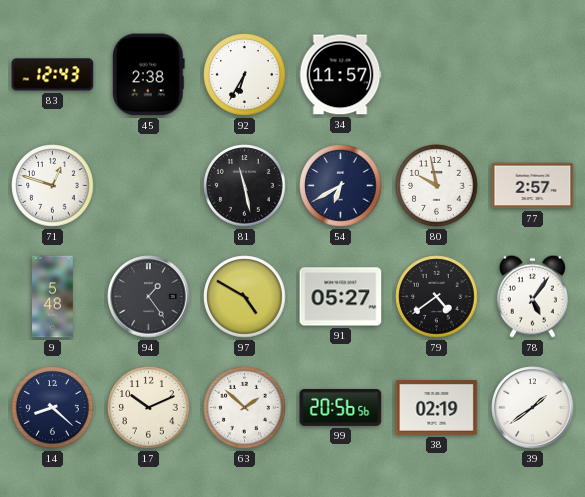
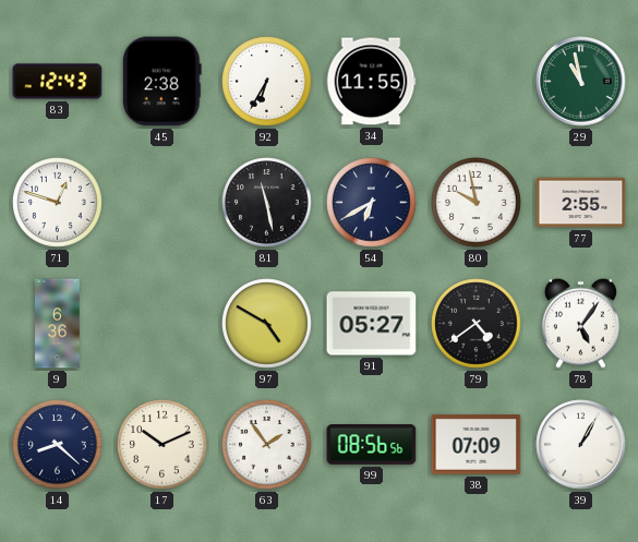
34: 11:57 -> 11:55
29: none -> 10:58
77: 2:57 -> 2:55
9: 5:48 -> 6:36
94: 1:24 -> none
63: 1:52 -> 1:54
99: 20:56 -> 08:56
38: 02:19 -> 07:09
39: 1:39 -> 1:05
